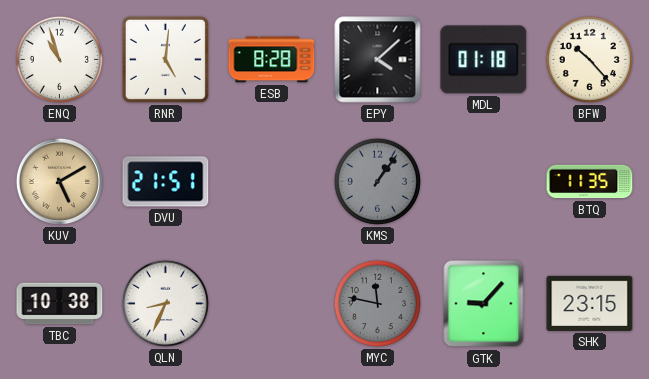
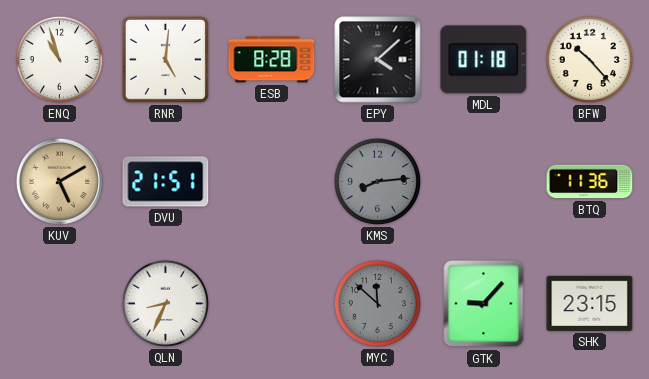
KMS: 1:06 -> 8:14
BTQ: 11:35 -> 11:36
TBC: 10:38 -> none
MYC: 11:47 -> 11:52
